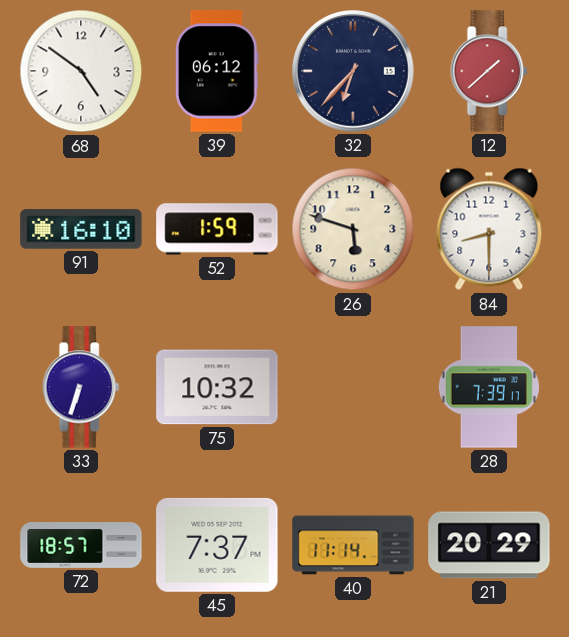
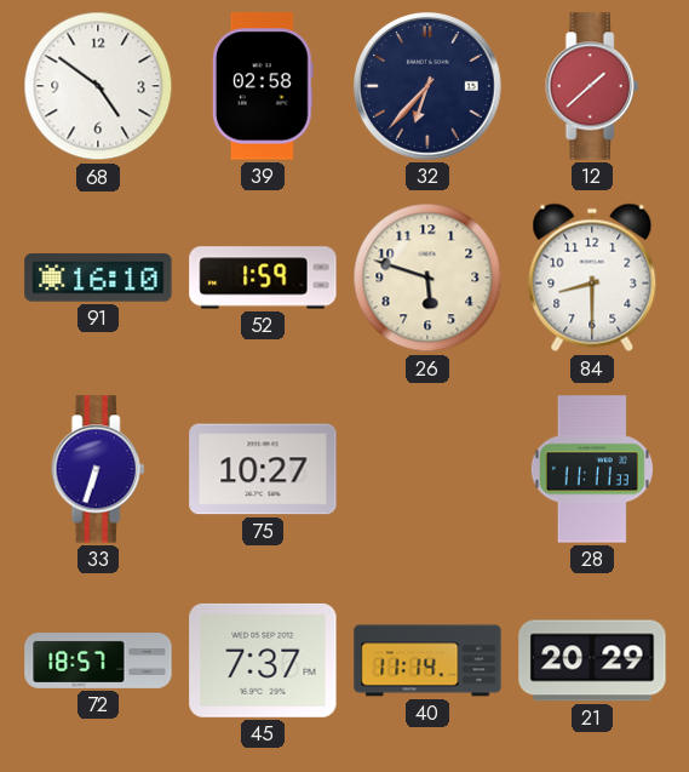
39: 06:12 -> 02:58
75: 10:32 -> 10:27
28: 7:39 -> 11:11
